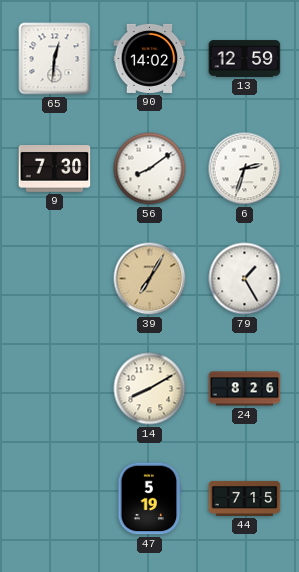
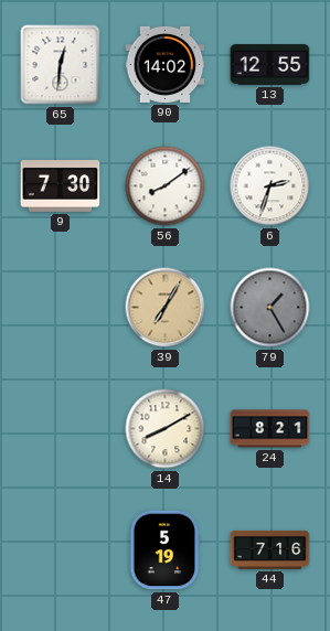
13: 12:59 -> 12:55
79 dial: white -> grey
24: 8:26 -> 8:21
44: 7:15 -> 7:16
